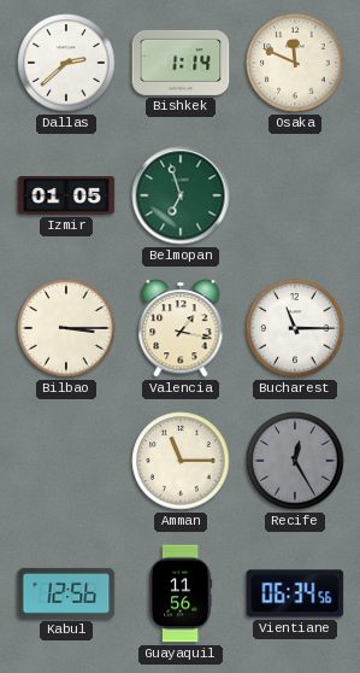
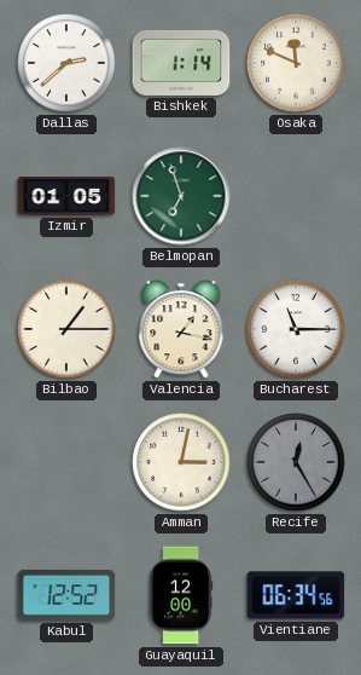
Bilbao: 3:15 -> 1:15
Amman: 11:15 -> 3:02
Kabul: 12:56 -> 12:52
Guayaquil: 11:56 -> 12:00
